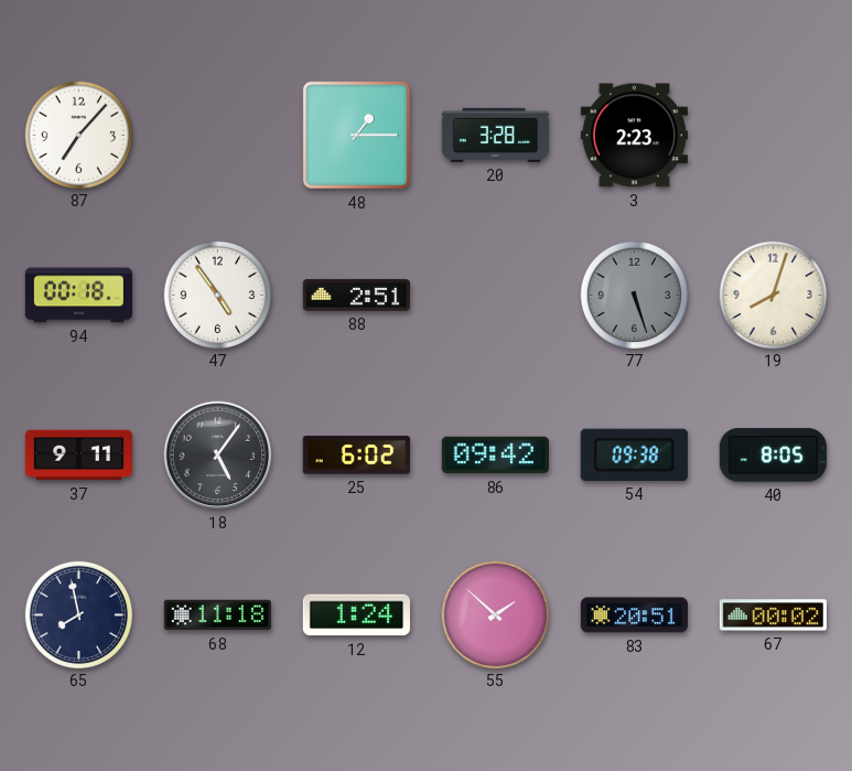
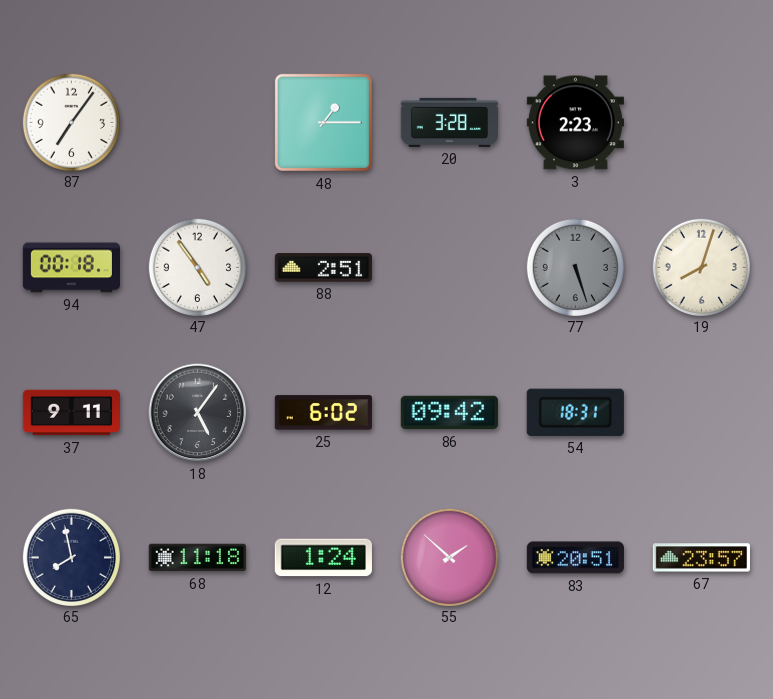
87: 7:07 -> 7:06
54: 09:38 -> 18:31
40: 8:05 -> none
67: 00:02 -> 23:57
